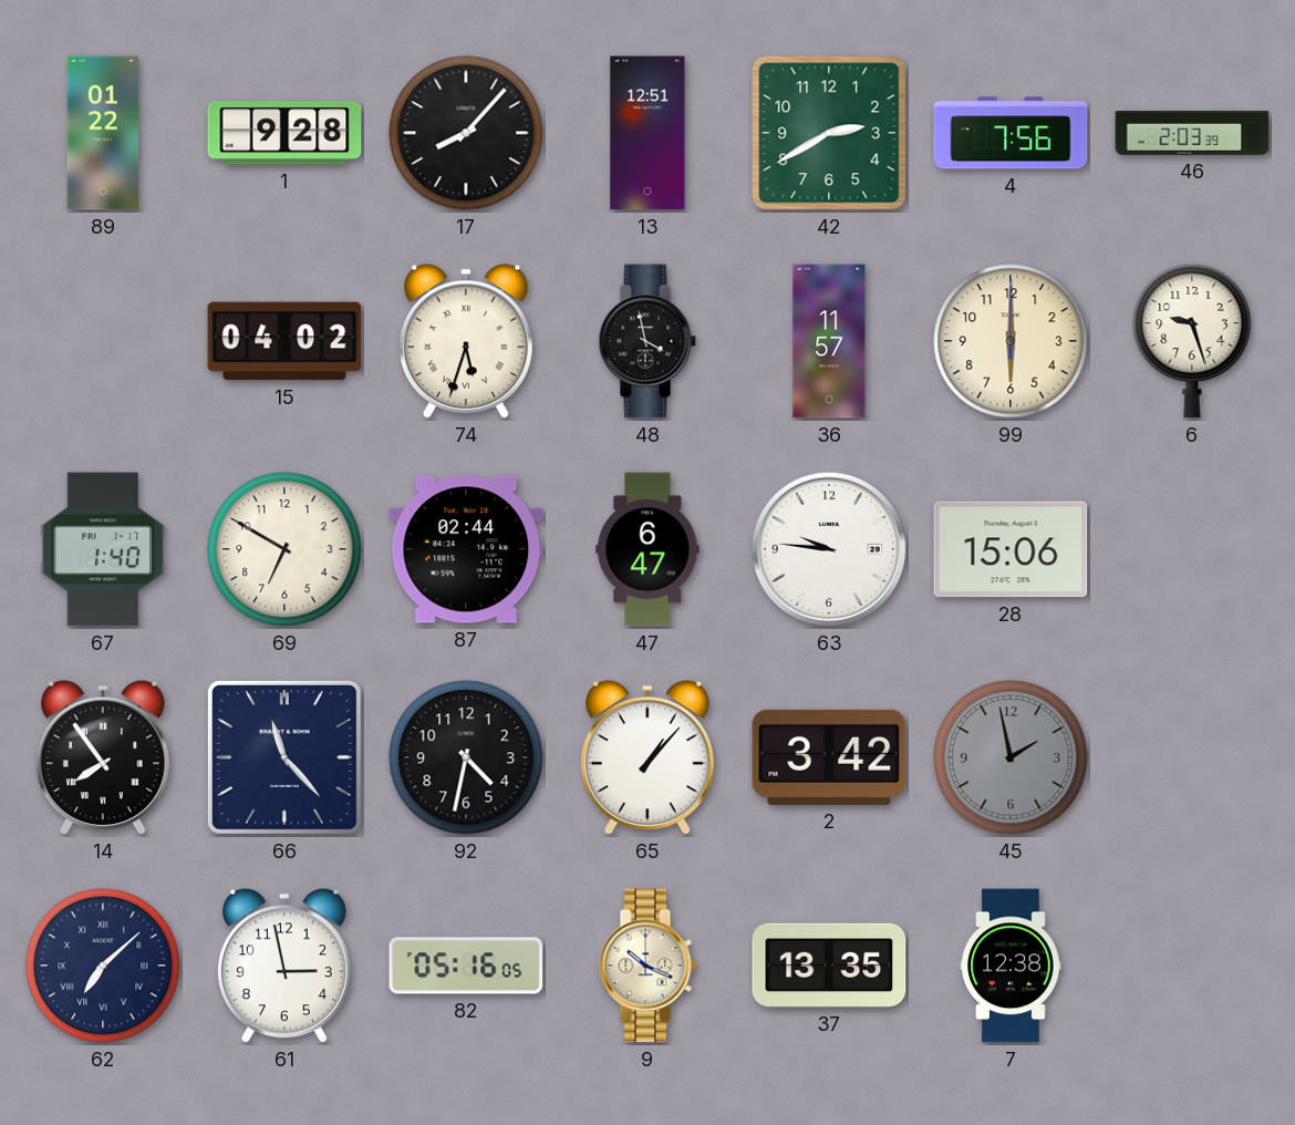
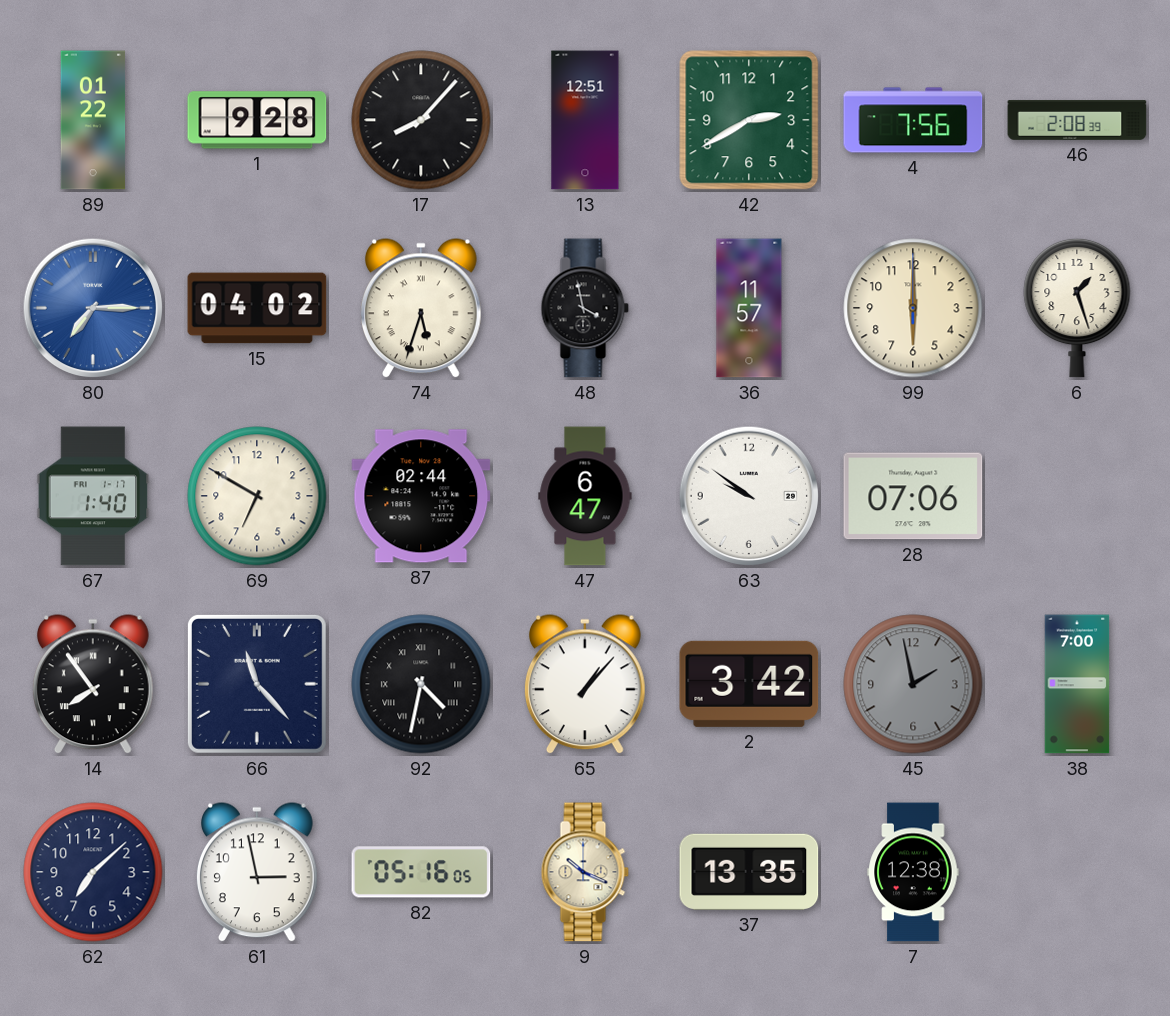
46: 2:03 -> 2:08
80: none -> 7:15
6: 9:27 -> 1:27
63: 9:46 -> 9:51
28: 15:06 -> 07:06
92 numerals: Arabic -> Roman
38: none -> 7:00
62 numerals: Roman -> Arabic
